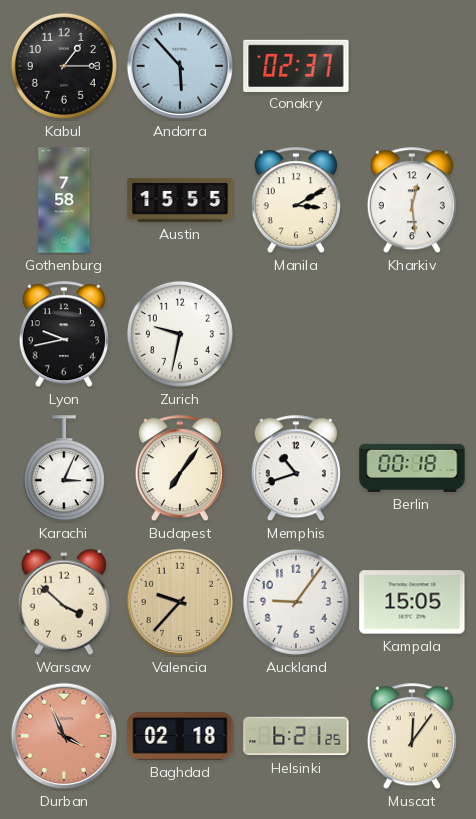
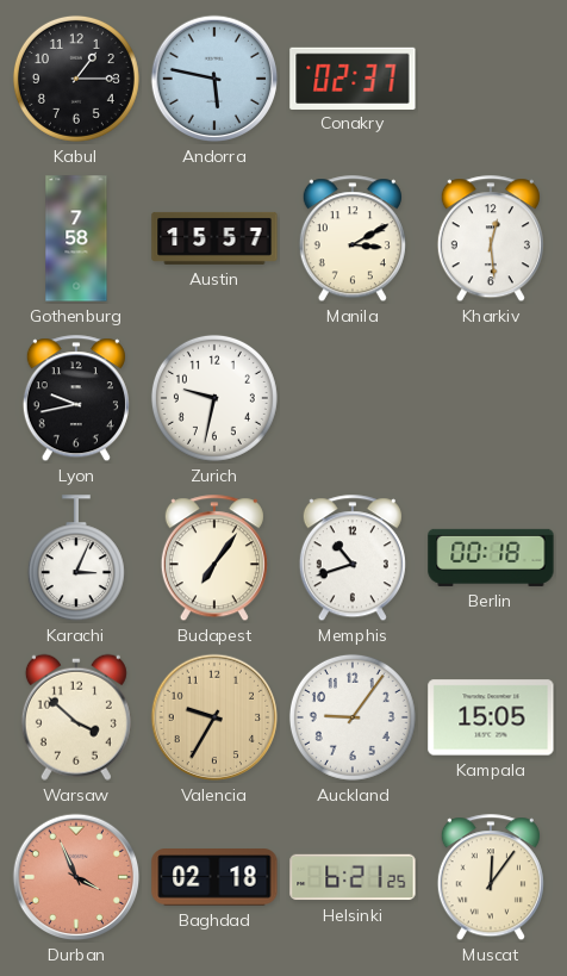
Andorra: 5:53 -> 5:47
Austin: 15:55 -> 15:57
Valencia: 9:37 -> 9:35
